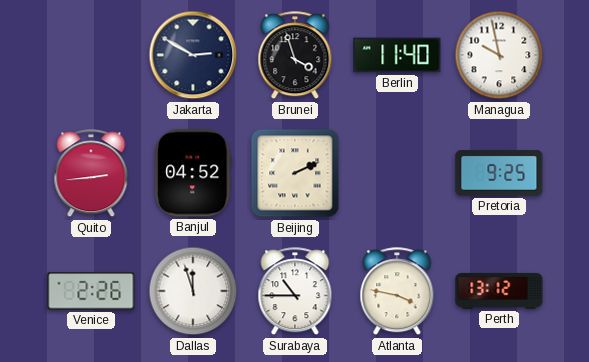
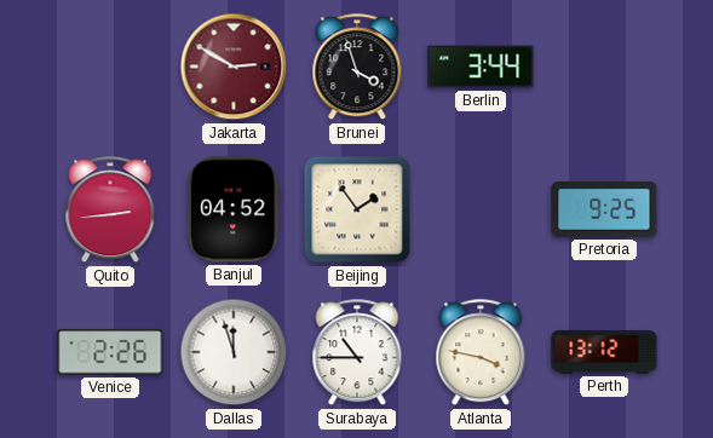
Jakarta dial: navy -> burgundy
Berlin: 11:40 -> 3:44
Managua: 9:58 -> none
Beijing: 2:11 -> 1:54
